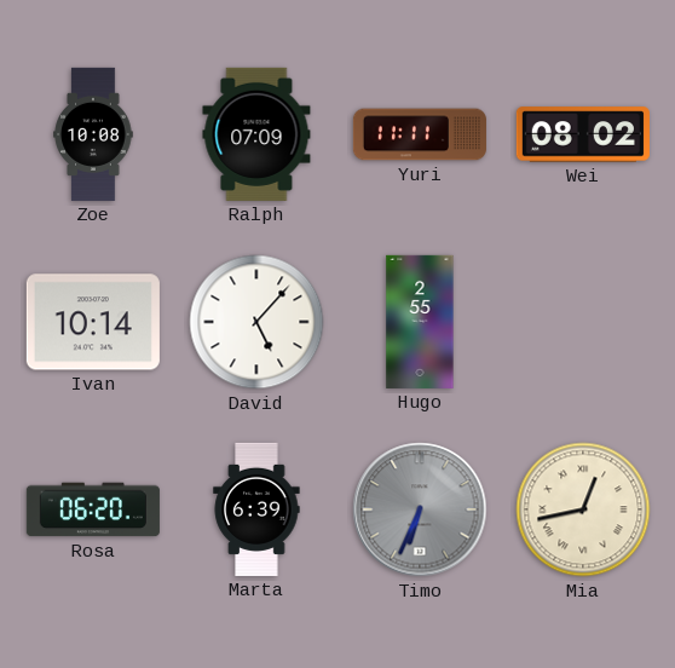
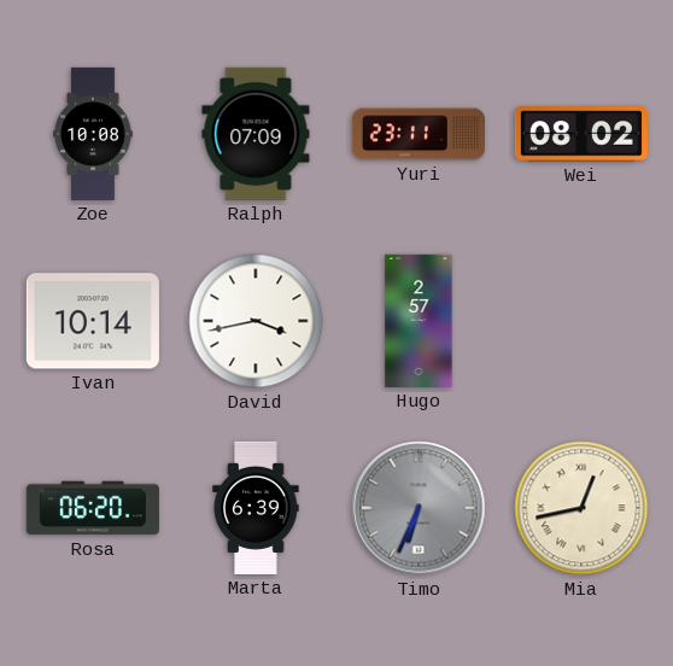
Yuri: 11:11 -> 23:11
David: 5:07 -> 3:43
Hugo: 2:55 -> 2:57
